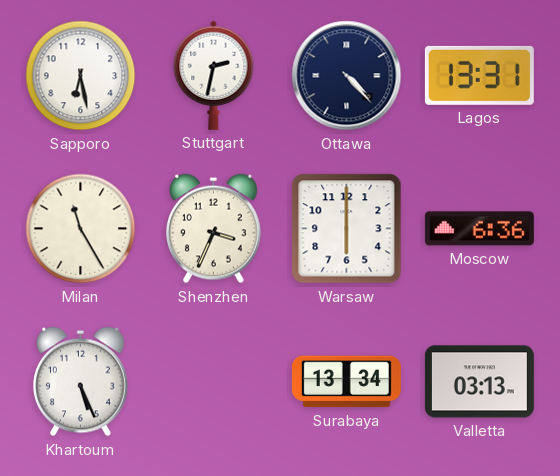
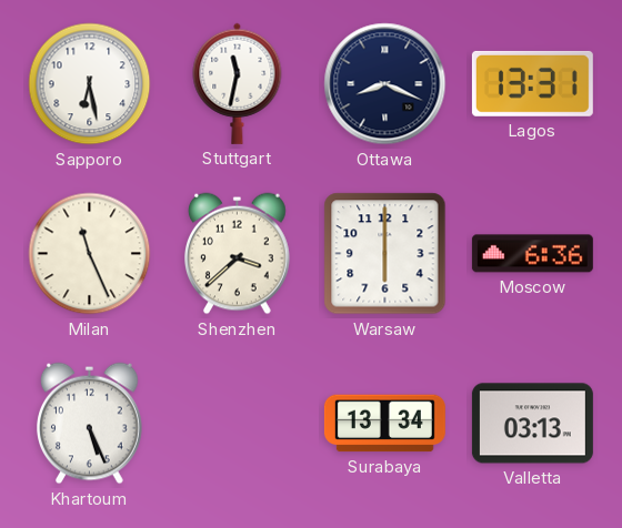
Stuttgart: 2:32 -> 11:32
Ottawa: 4:23 -> 8:19
Milan: 11:25 -> 11:26
Shenzhen: 3:34 -> 3:38
